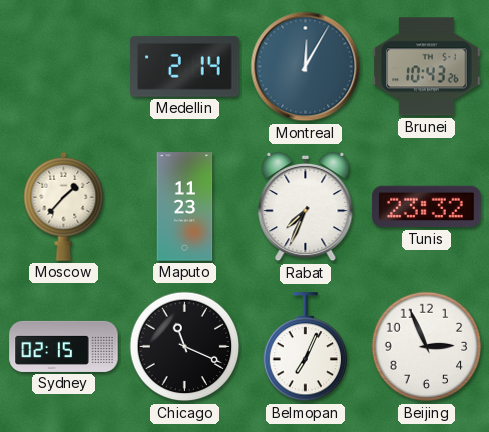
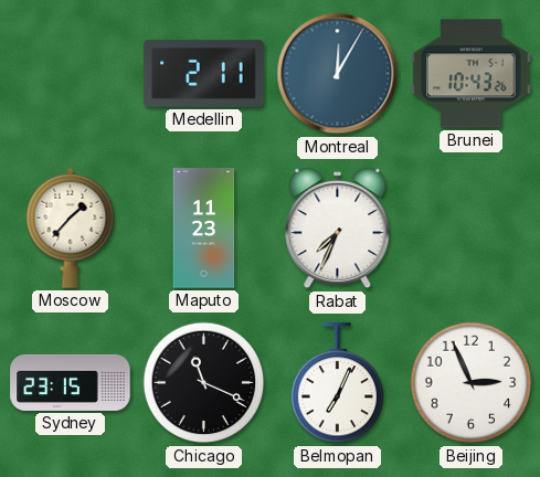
Medellin: 2:14 -> 2:11
Tunis: 23:32 -> none
Sydney: 02:15 -> 23:15
